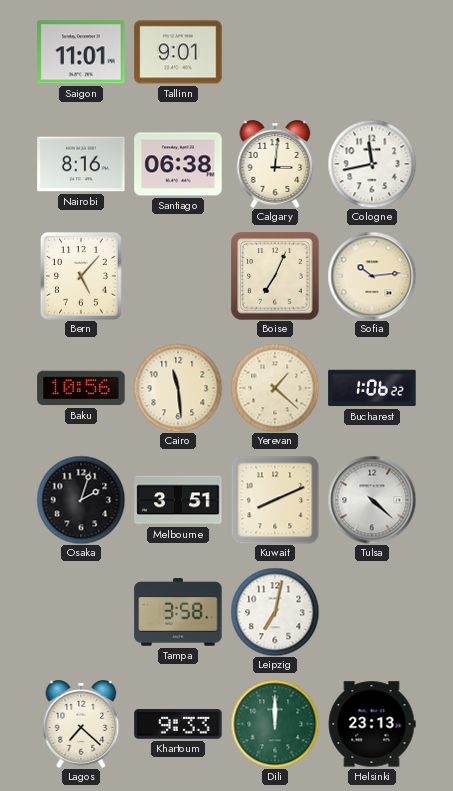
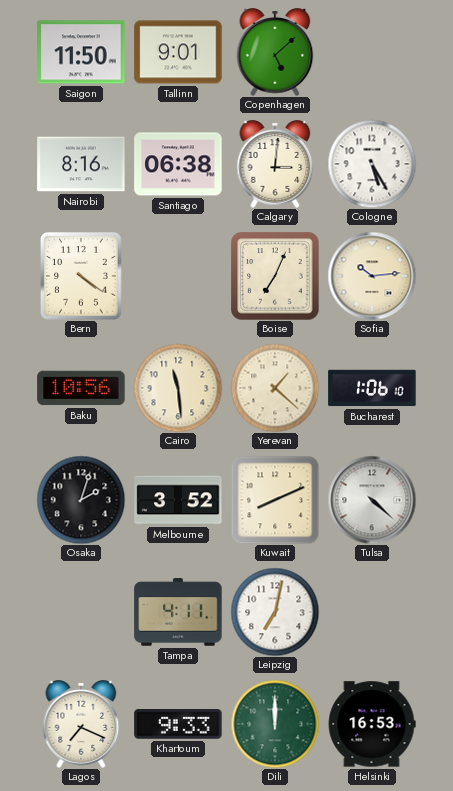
Saigon: 11:01 -> 11:50
Copenhagen: none -> 5:08
Cologne: 11:43 -> 5:25
Bern: 5:07 -> 4:21
Bucharest: 1:06:22 -> 1:06:10
Melbourne: 3:51 -> 3:52
Tampa: 3:58 -> 4:11
Lagos: 7:22 -> 7:19
Helsinki: 23:13 -> 16:53
